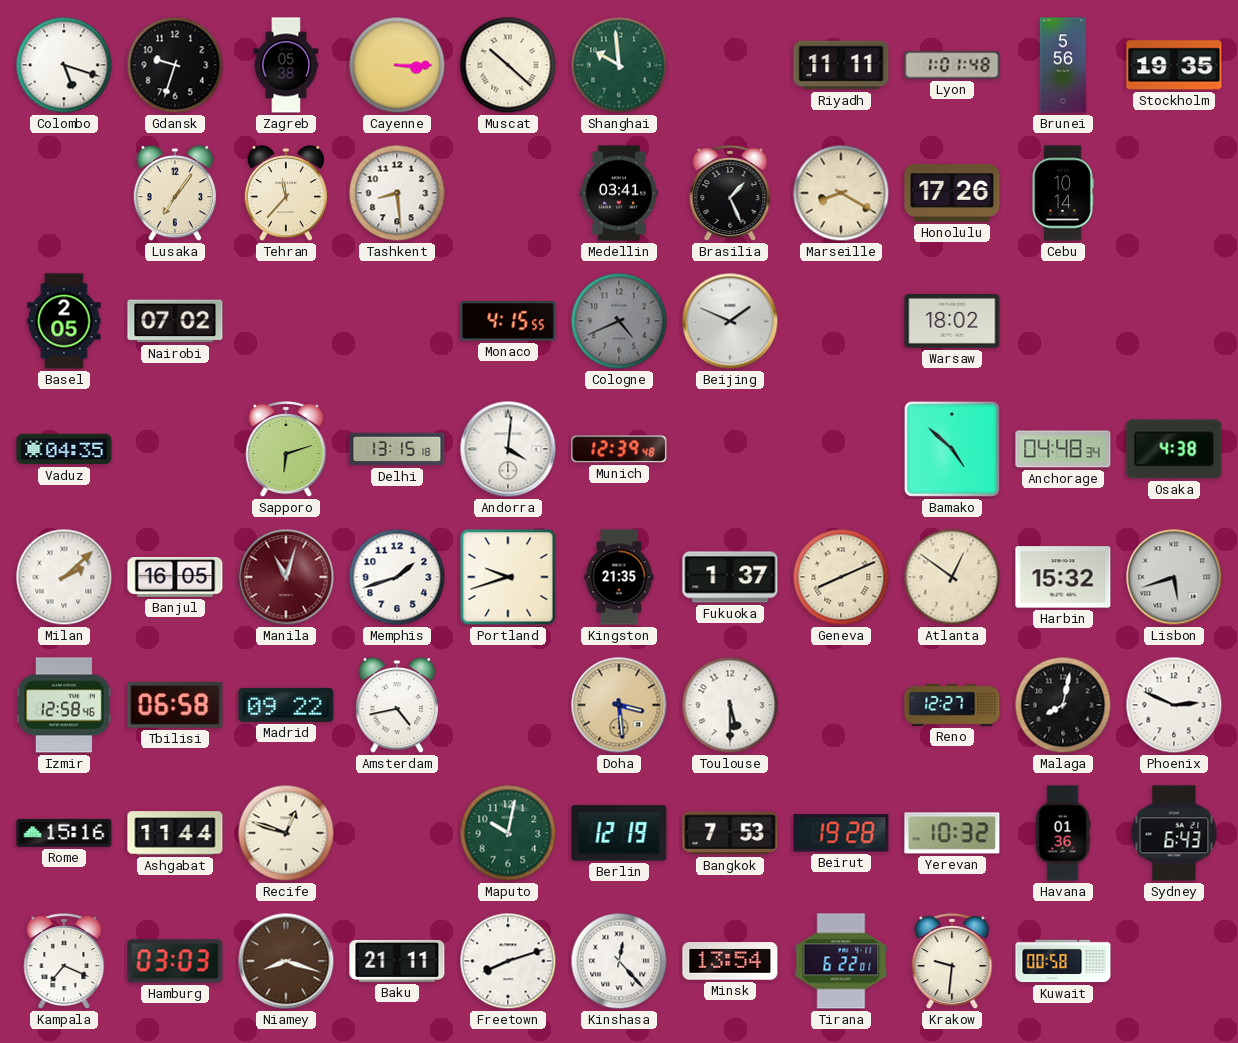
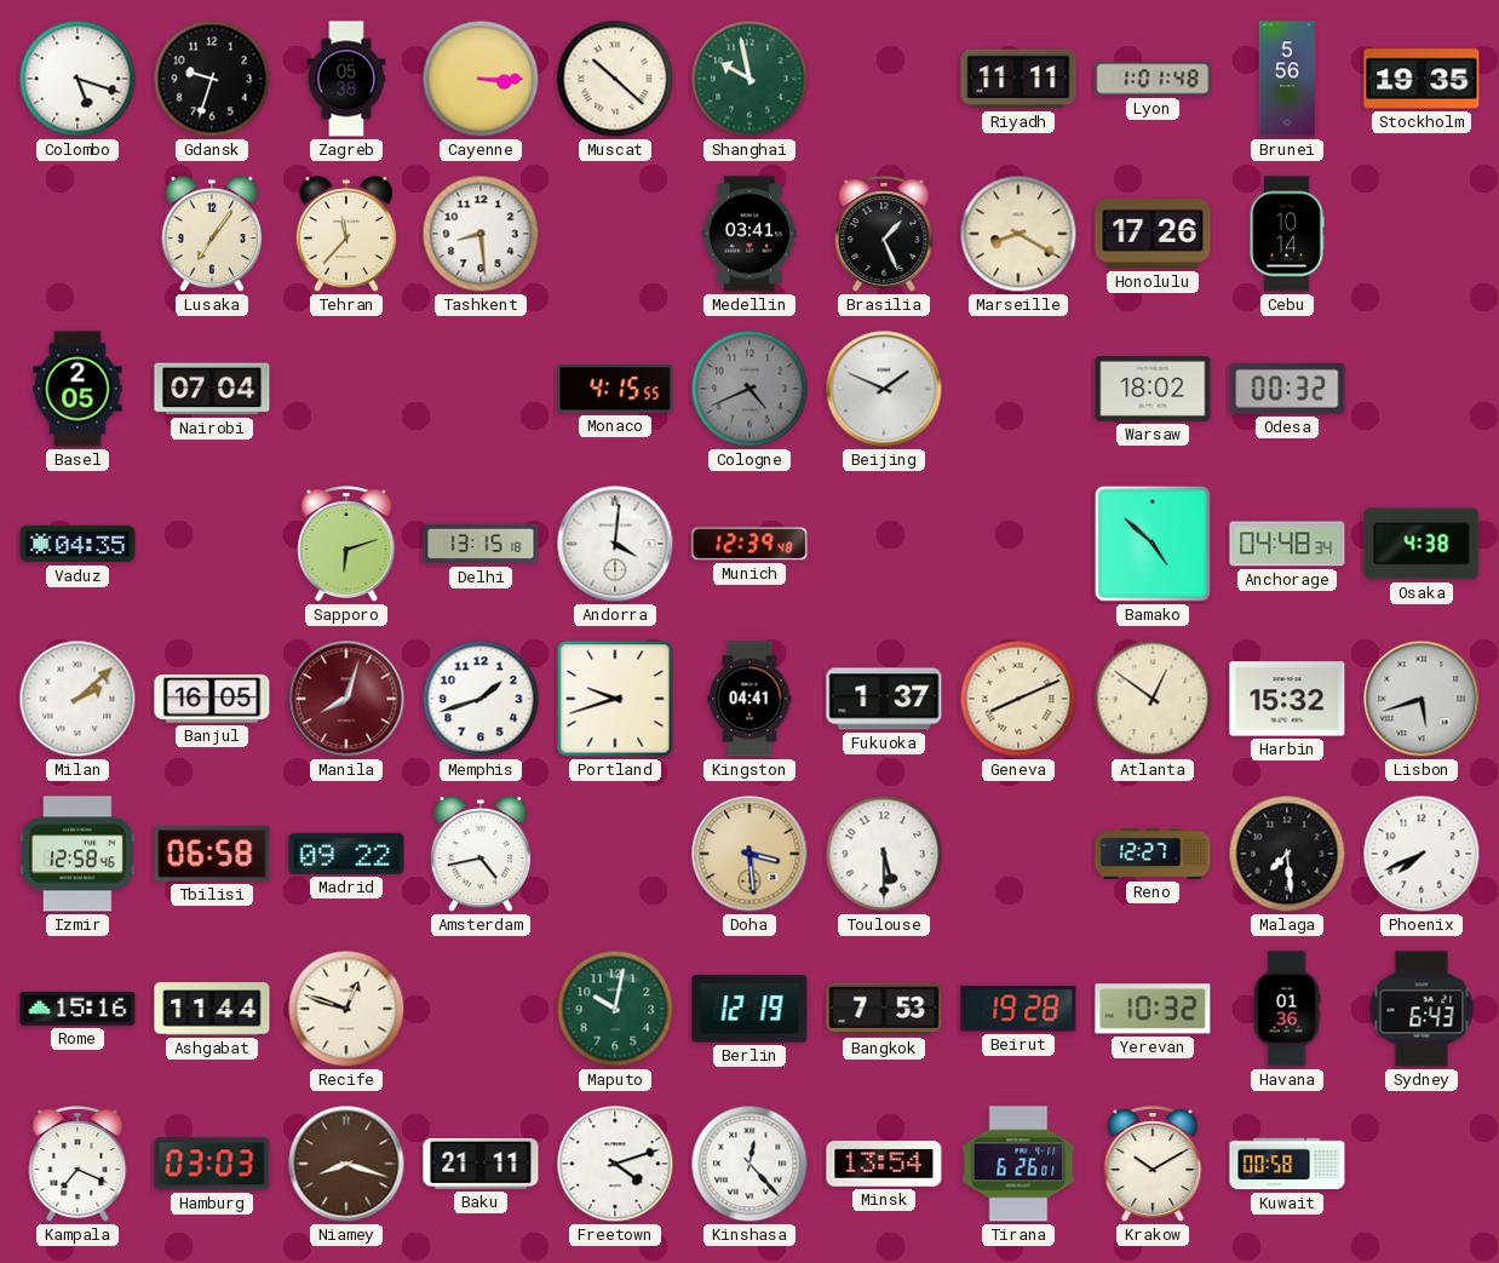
Shanghai: 9:59 -> 9:58
Nairobi: 07:02 -> 07:04
Odesa: none -> 00:32
Manila: 11:03 -> 8:03
Kingston: 21:35 -> 04:41
Malaga: 8:02 -> 7:29
Phoenix: 2:49 -> 7:41
Freetown: 8:12 -> 4:12
Tirana: 6:22 -> 6:26
Krakow: 9:31 -> 10:10
